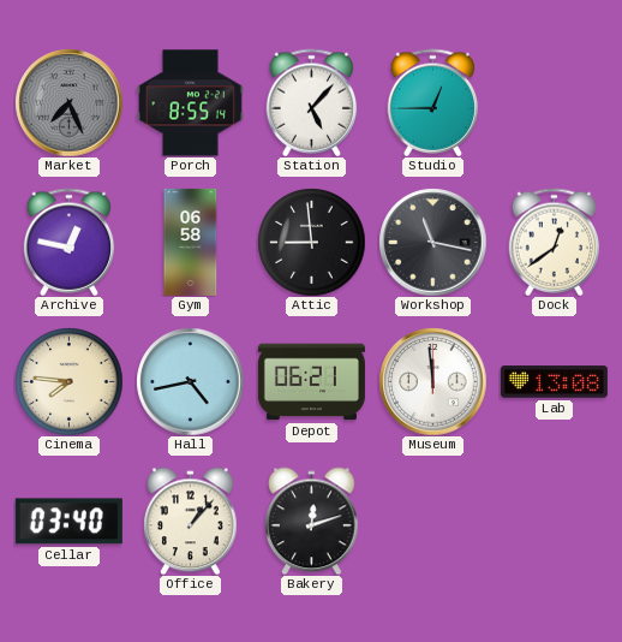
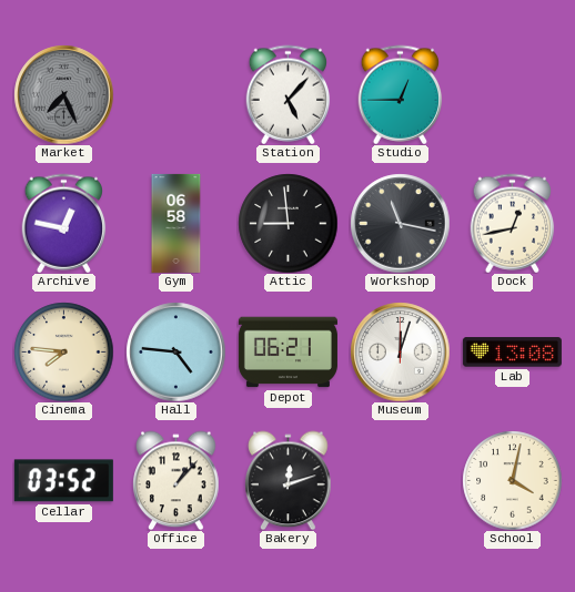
Porch: 8:55 -> none
Dock: 12:39 -> 12:43
Hall: 4:43 -> 4:46
Museum: 11:59 -> 12:03
Cellar: 03:40 -> 03:52
School: none -> 4:02
